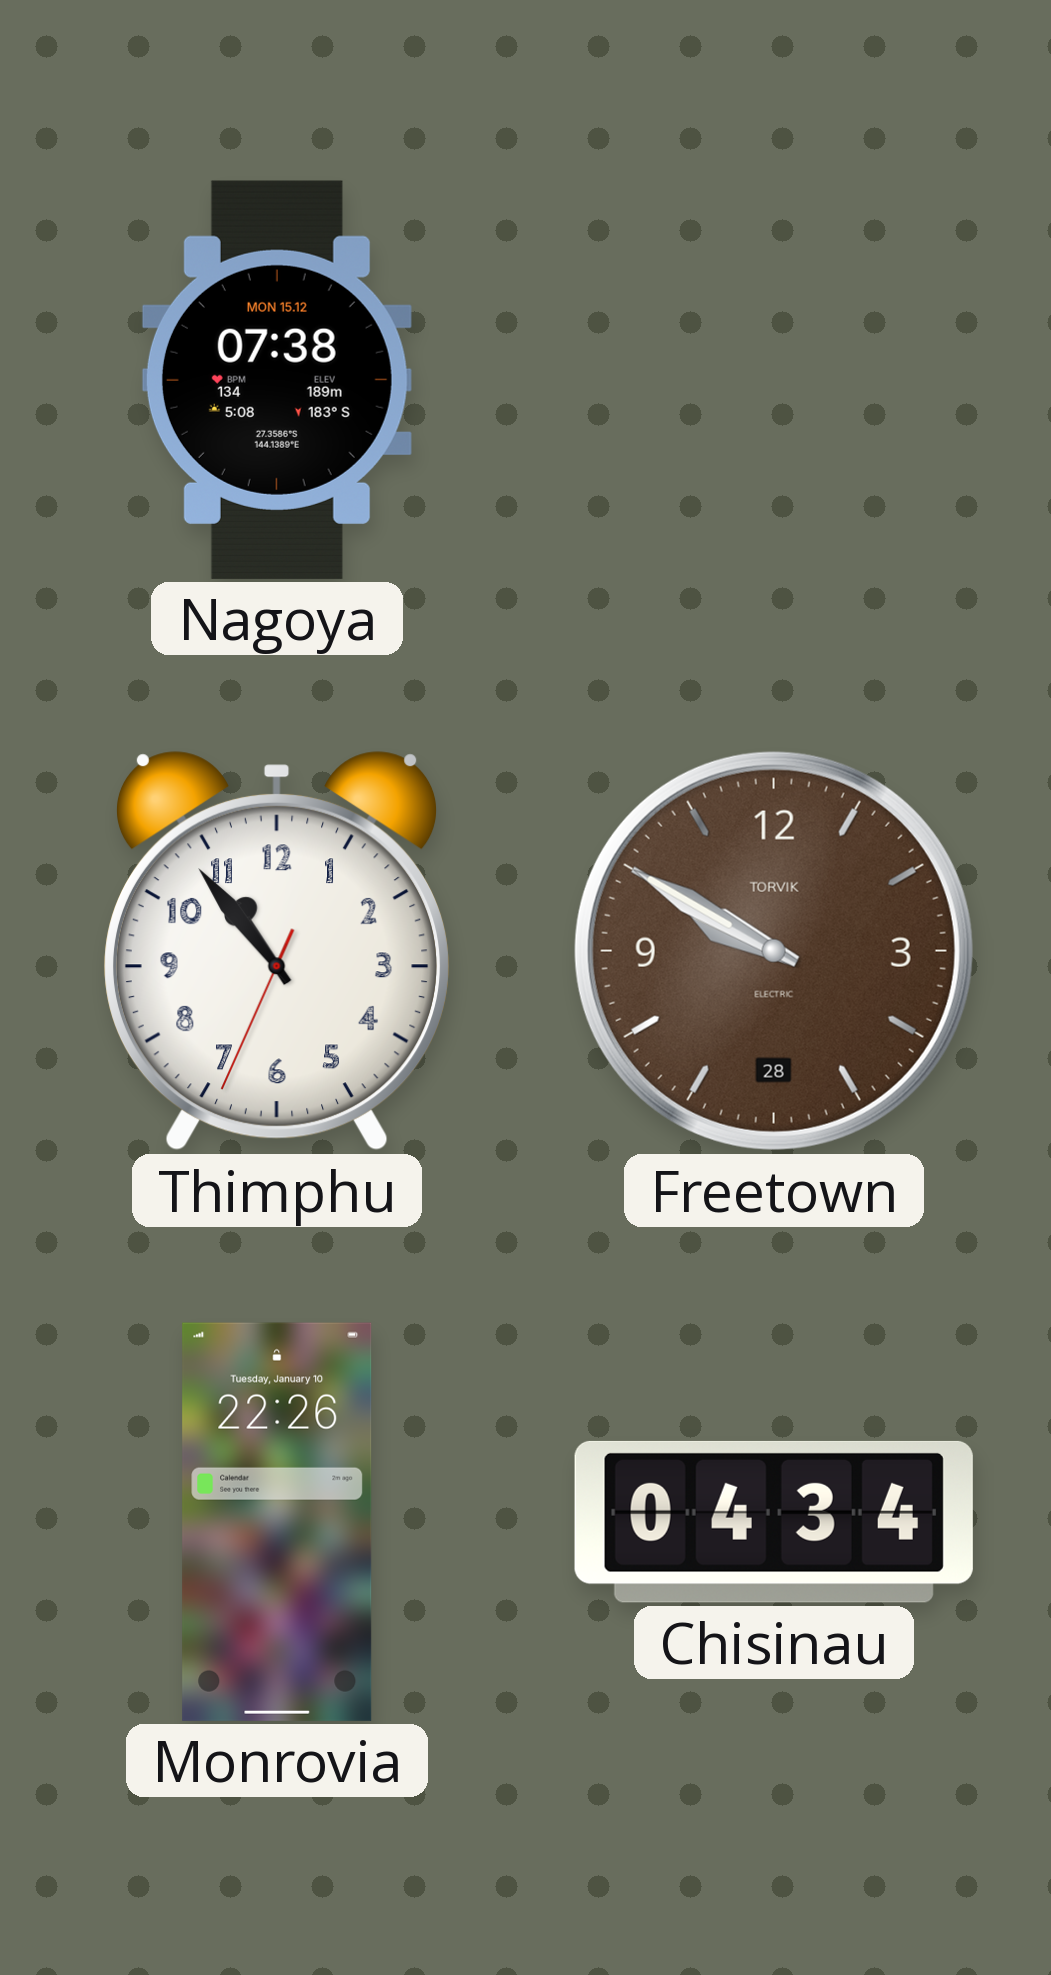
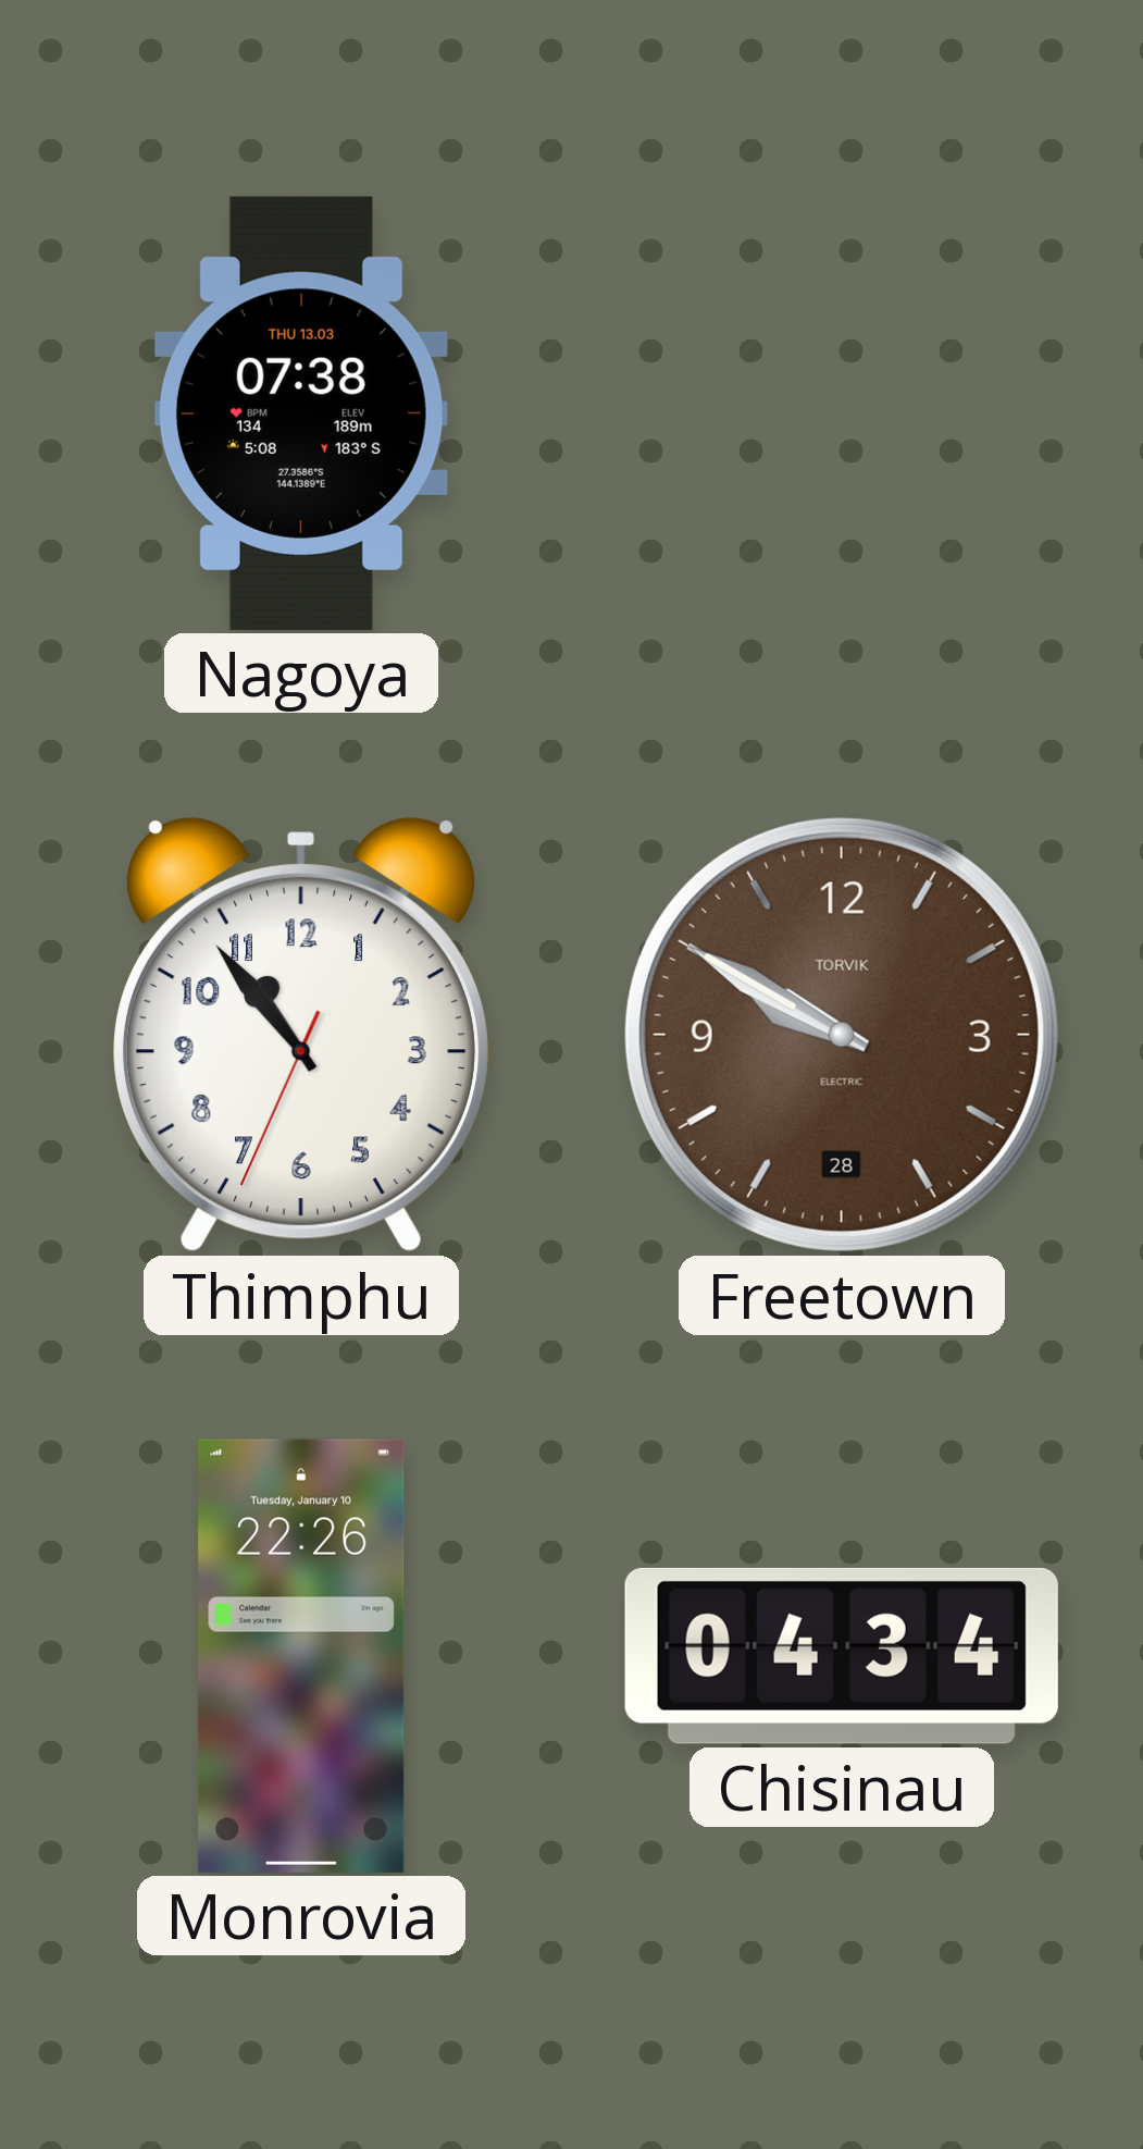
Nagoya date: MON 15.12 -> THU 13.03
